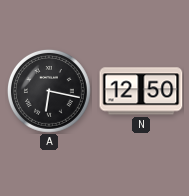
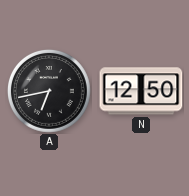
A: 6:17 -> 6:43
